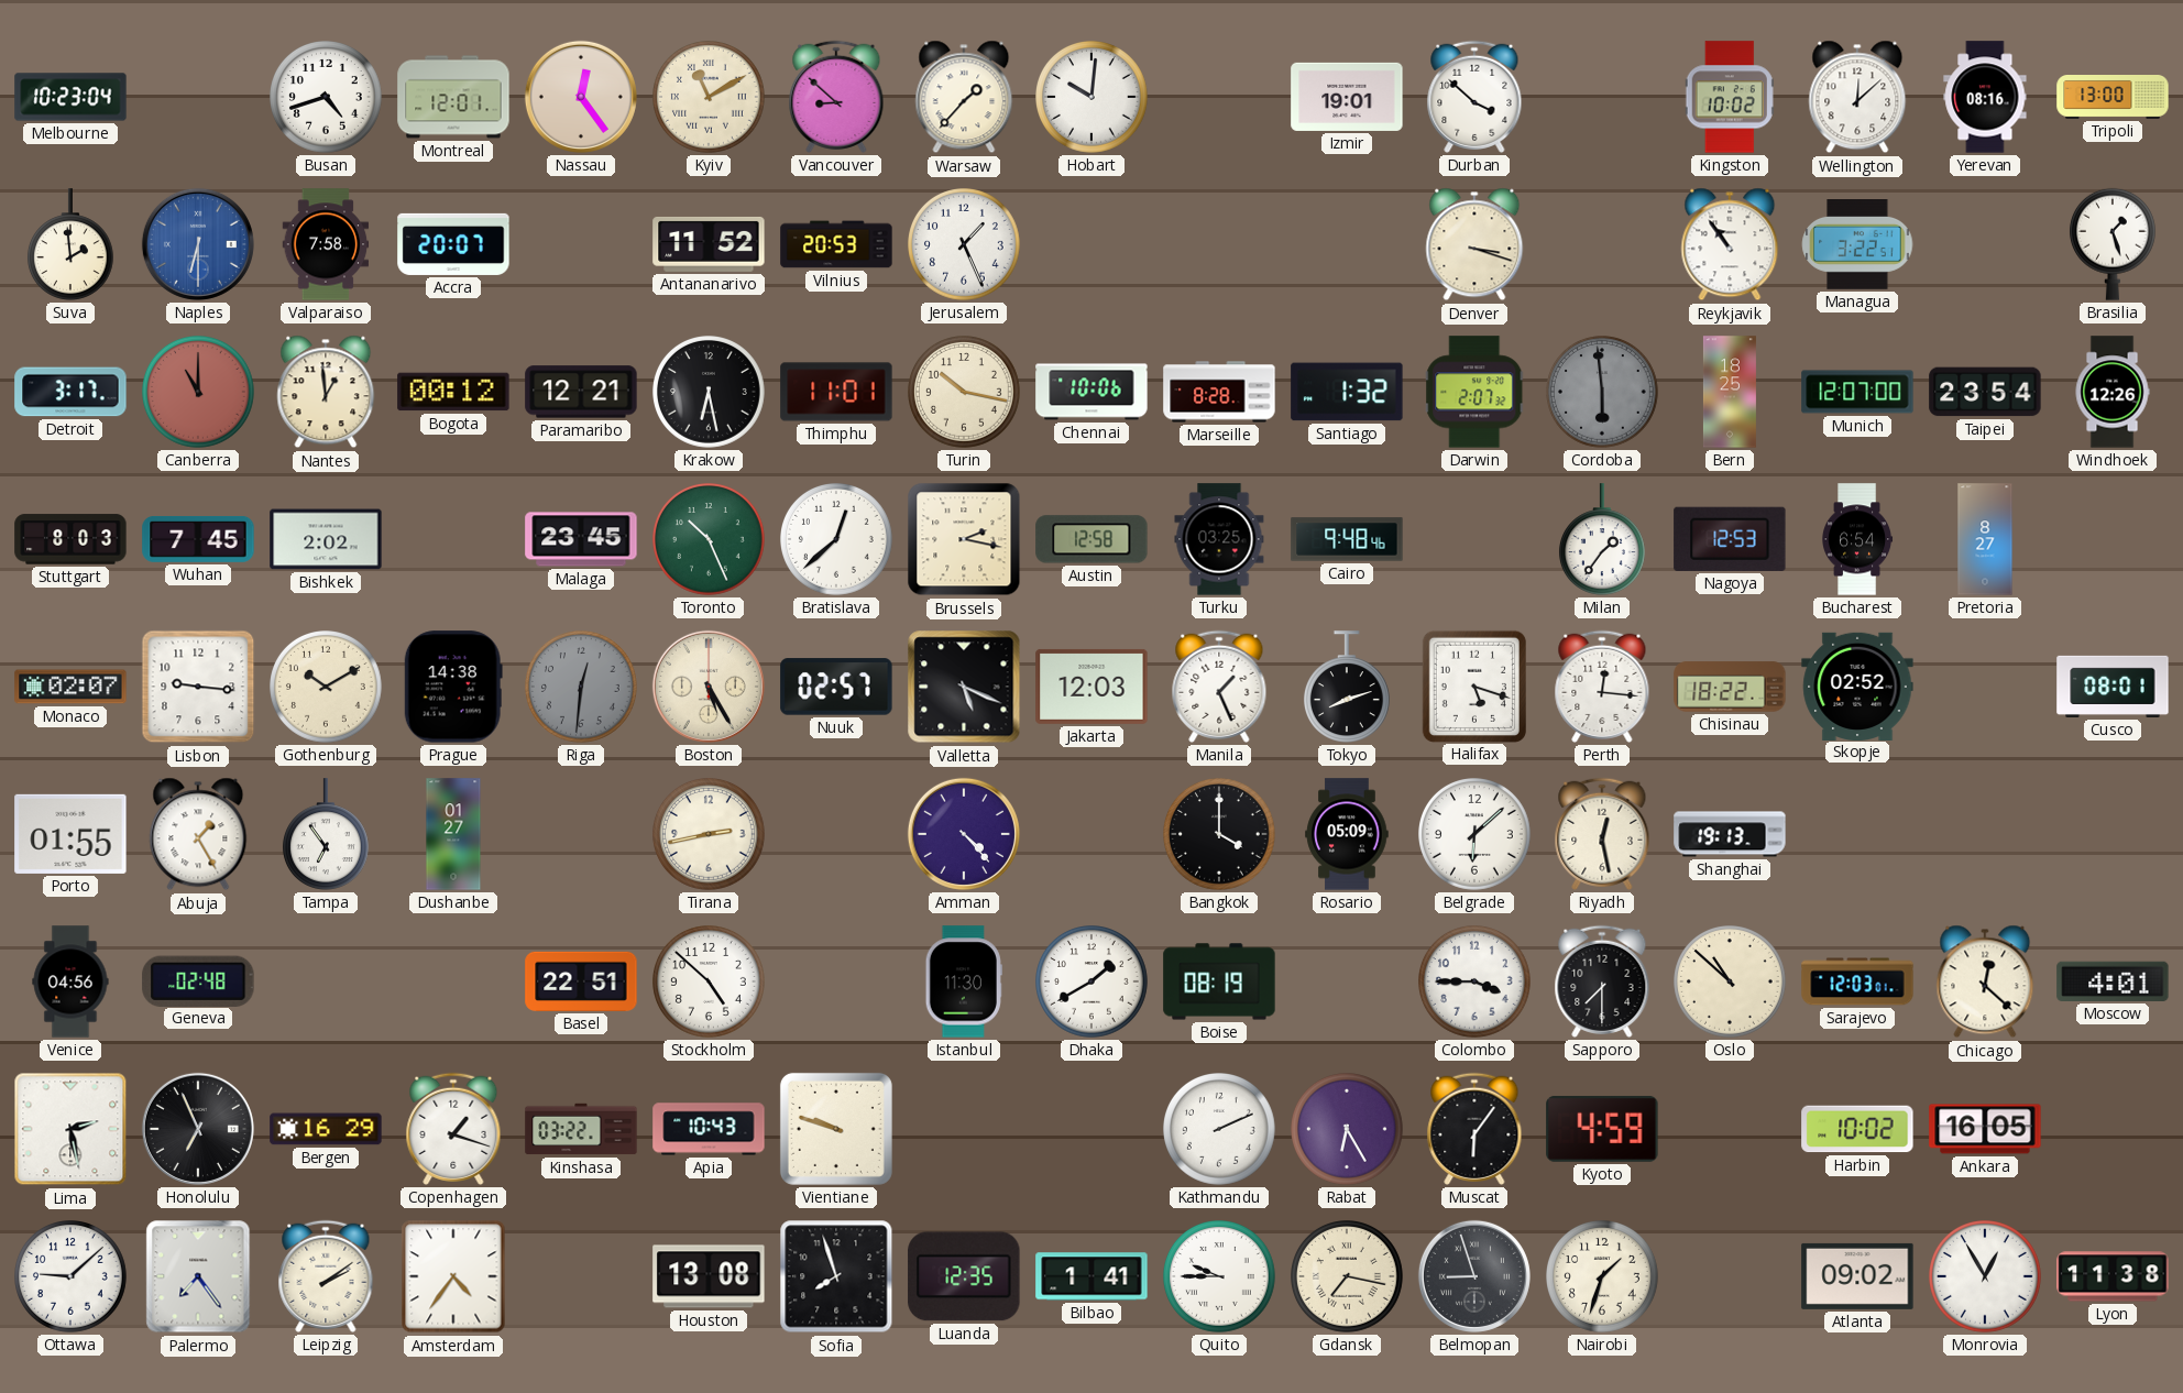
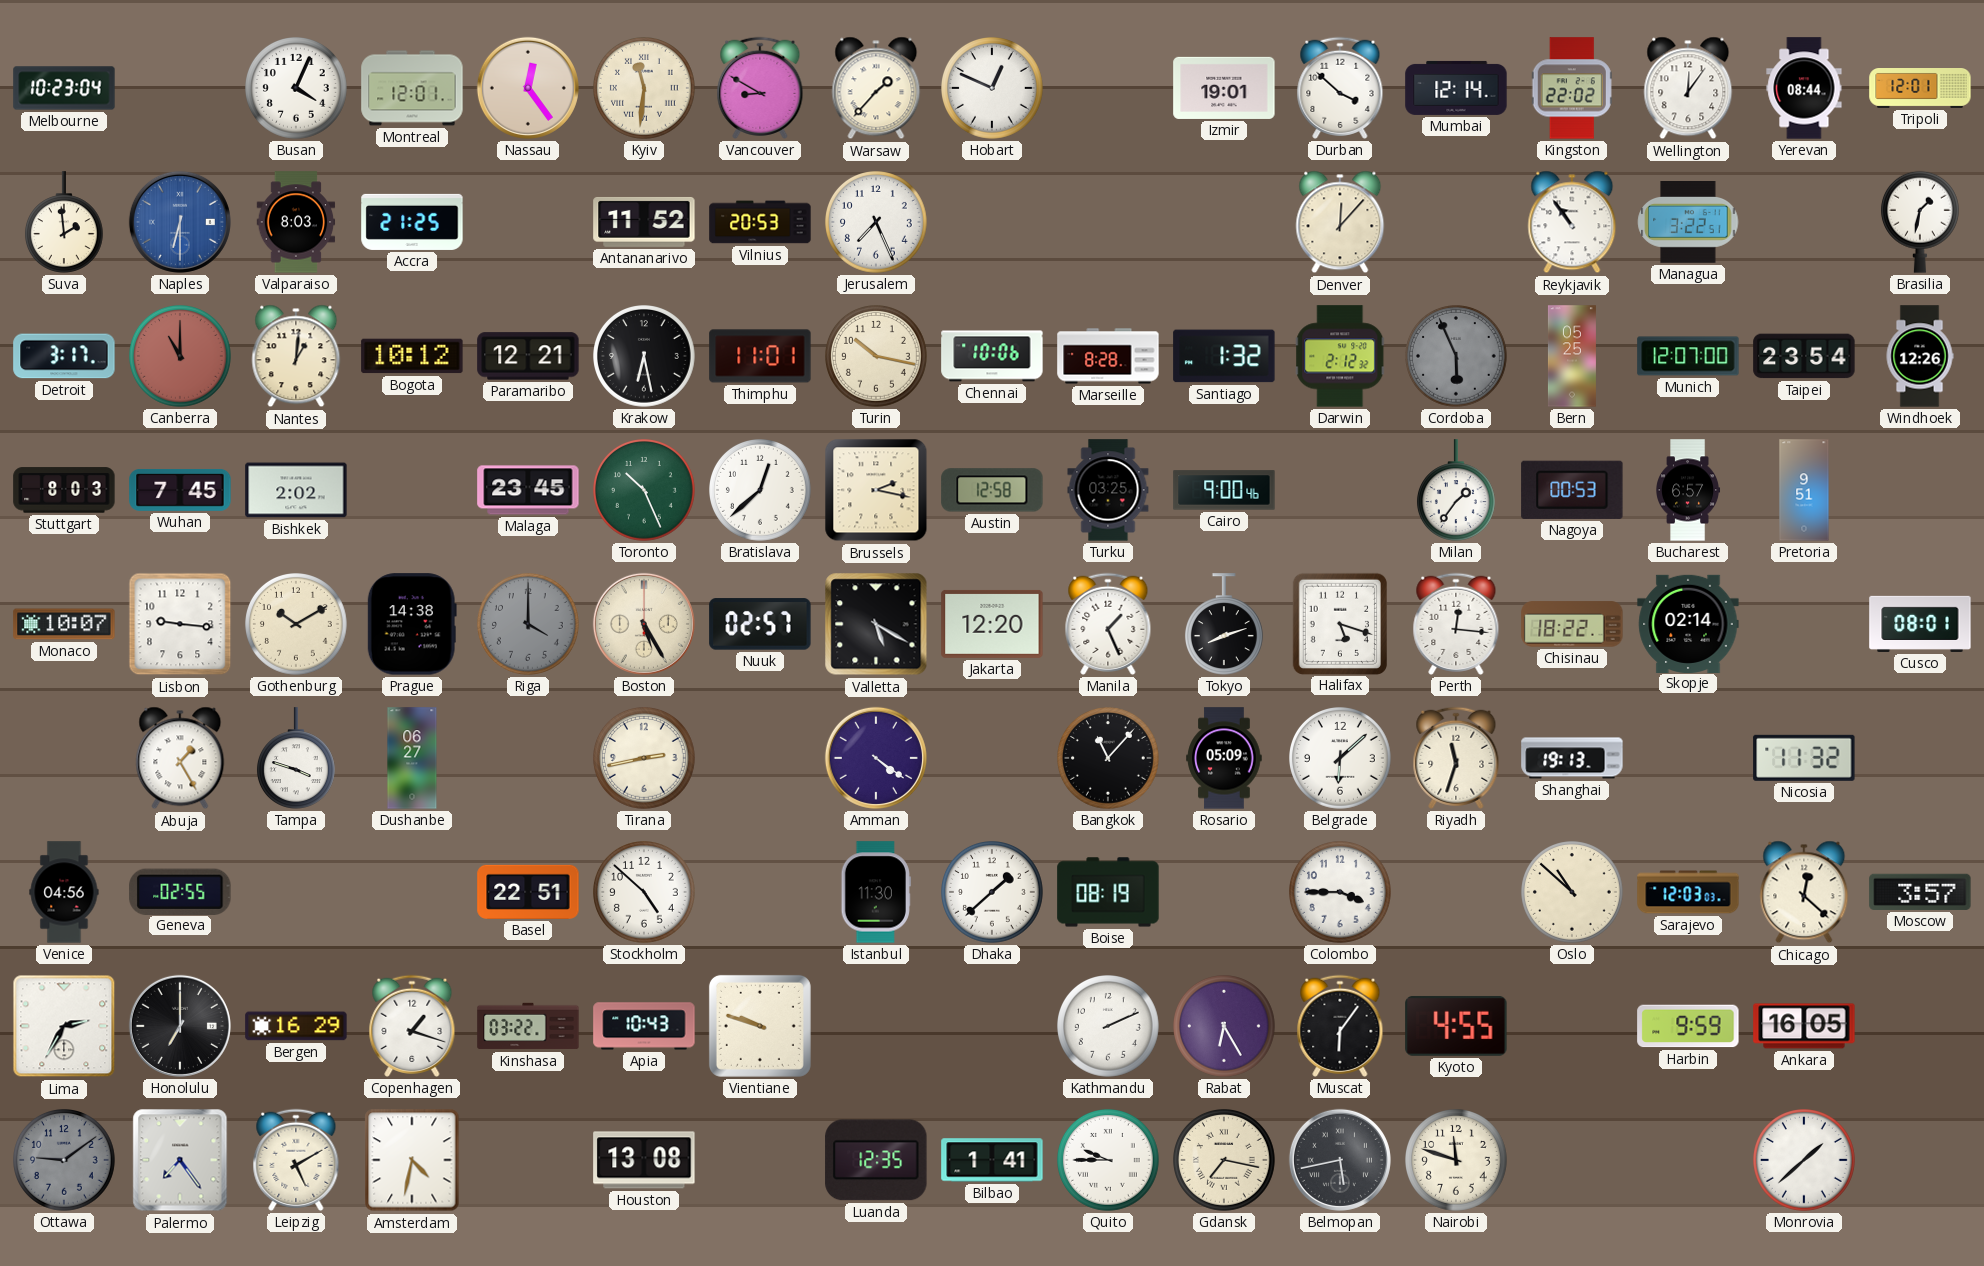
Busan: 4:42 -> 4:04
Kyiv: 11:10 -> 11:31
Vancouver: 8:52 -> 8:50
Hobart: 10:01 -> 12:49
Mumbai: none -> 12:14
Kingston: 10:02 -> 22:02
Wellington: 12:08 -> 12:06
Yerevan: 08:16 -> 08:44
Tripoli: 13:00 -> 12:01
Valparaiso: 7:58 -> 8:03
Accra: 20:07 -> 21:25
Jerusalem: 1:26 -> 7:26
Denver: 3:18 -> 12:07
Brasilia: 1:27 -> 1:32
Nantes: 12:59 -> 1:01
Bogota: 00:12 -> 10:12
Darwin: 2:07 -> 2:12
Cordoba: 5:59 -> 5:56
Bern: 18:25 -> 05:25
Cairo: 9:48 -> 9:00
Nagoya: 12:53 -> 00:53
Bucharest: 6:54 -> 6:57
Pretoria: 8:27 -> 9:51
Monaco: 02:07 -> 10:07
Riga: 12:31 -> 4:00
Valletta: 5:19 -> 5:20
Jakarta: 12:03 -> 12:20
Skopje: 02:52 -> 02:14
Porto: 01:55 -> none
Tampa: 6:54 -> 3:48
Dushanbe: 01:27 -> 06:27
Amman: 4:23 -> 4:21
Bangkok: 4:00 -> 11:07
Riyadh: 12:28 -> 11:33
Nicosia: none -> 11:32
Geneva: 02:48 -> 02:55
Dhaka: 1:40 -> 1:38
Sapporo: 7:30 -> none
Sarajevo: 12:03:01 -> 12:03:03
Moscow: 4:01 -> 3:57
Lima: 2:28 -> 2:35
Honolulu: 6:56 -> 7:00
Kyoto: 4:59 -> 4:55
Harbin: 10:02 -> 9:59
Ottawa: 9:08 -> 9:09
Ottawa dial: white -> grey
Leipzig: 2:09 -> 5:10
Amsterdam: 4:36 -> 4:32
Sofia: 7:57 -> none
Belmopan: 8:57 -> 5:43
Nairobi: 1:33 -> 11:48
Atlanta: 09:02 -> none
Monrovia: 12:55 -> 1:38
Lyon: 11:38 -> none
